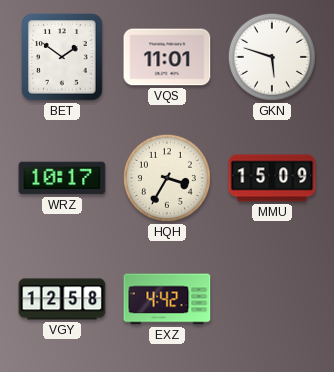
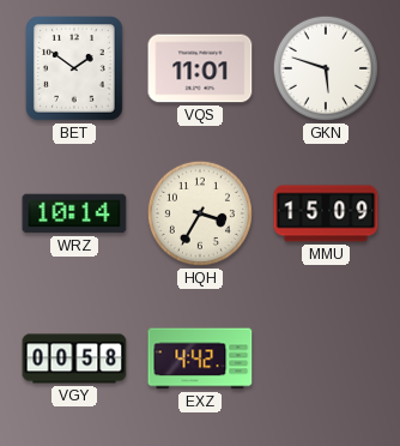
WRZ: 10:17 -> 10:14
VGY: 12:58 -> 00:58
